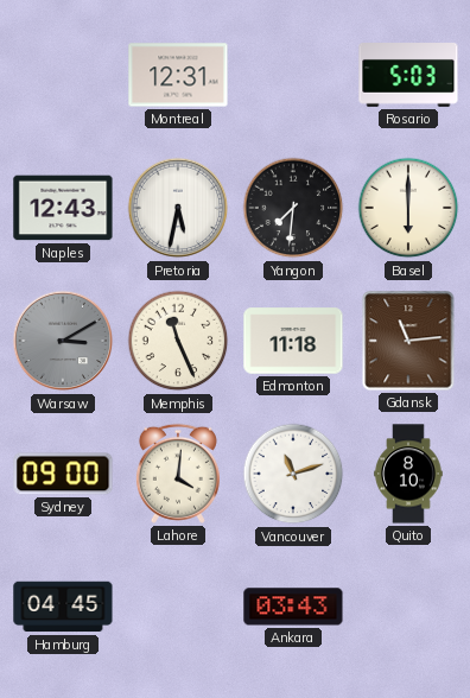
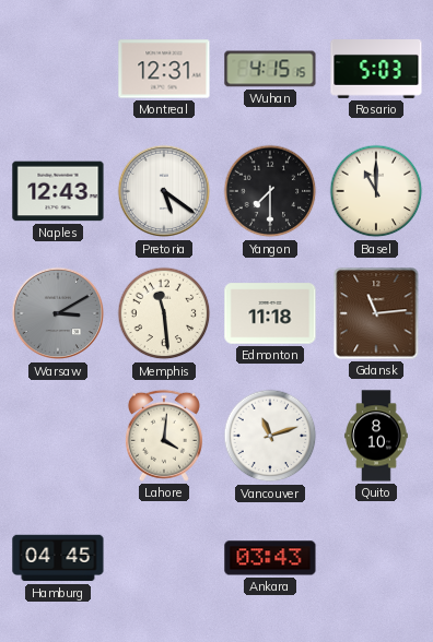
Wuhan: none -> 4:15
Pretoria: 5:32 -> 5:21
Yangon: 7:31 -> 7:30
Basel: 6:00 -> 11:00
Memphis: 11:26 -> 11:29
Sydney: 09:00 -> none
